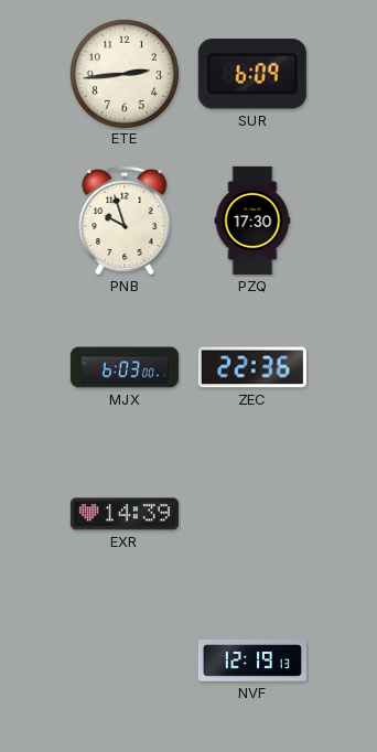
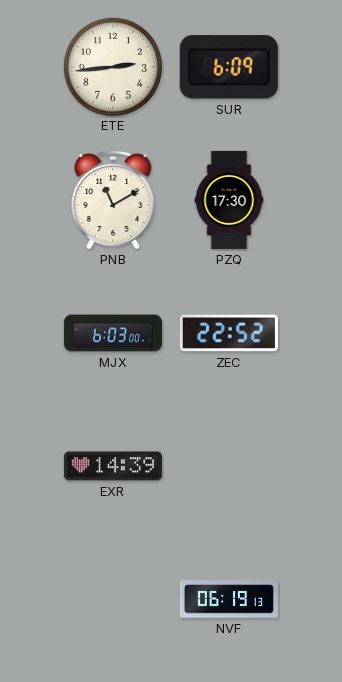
PNB: 9:57 -> 11:10
ZEC: 22:36 -> 22:52
NVF: 12:19 -> 06:19
